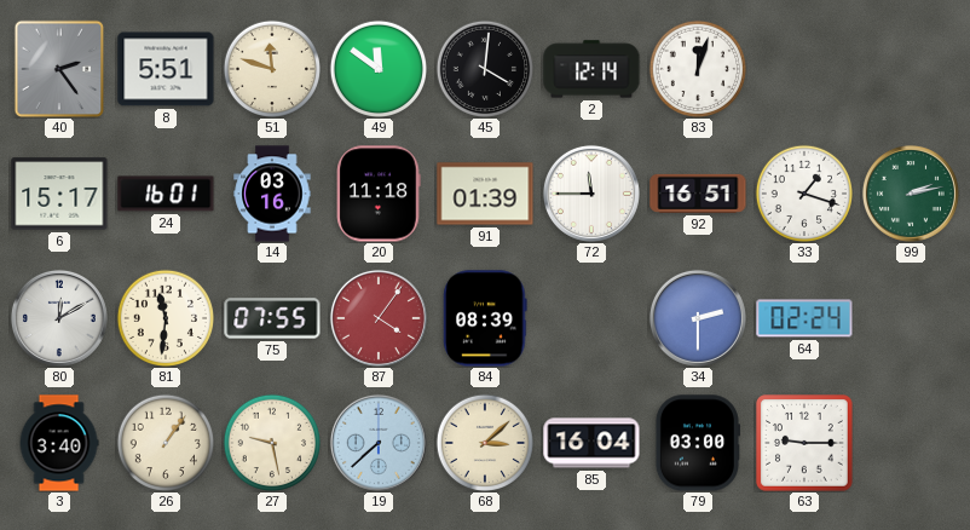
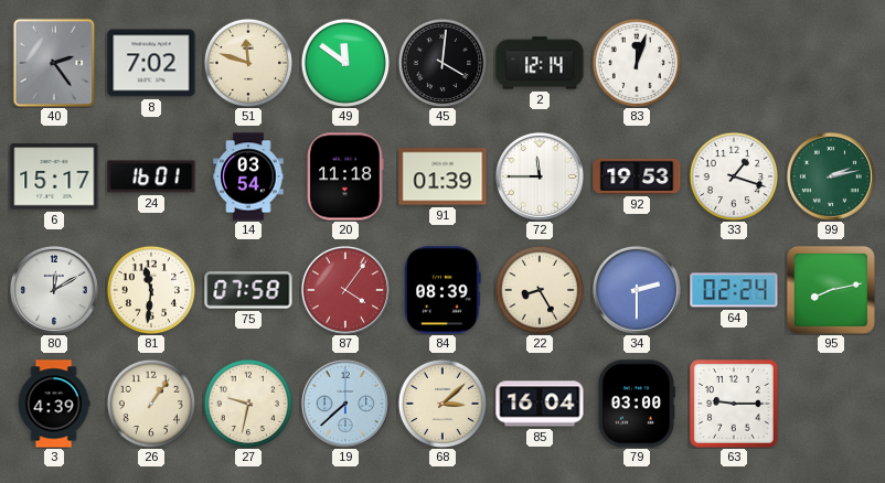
8: 5:51 -> 7:02
14: 03:16 -> 03:54
92: 16:51 -> 19:53
75: 07:55 -> 07:58
22: none -> 8:25
95: none -> 8:13
3: 3:40 -> 4:39
27: 9:28 -> 9:32
